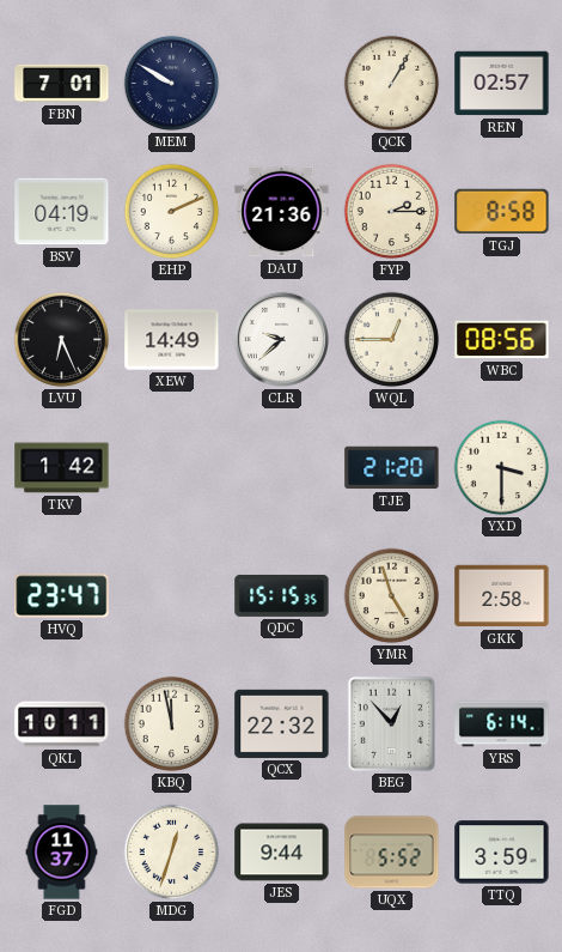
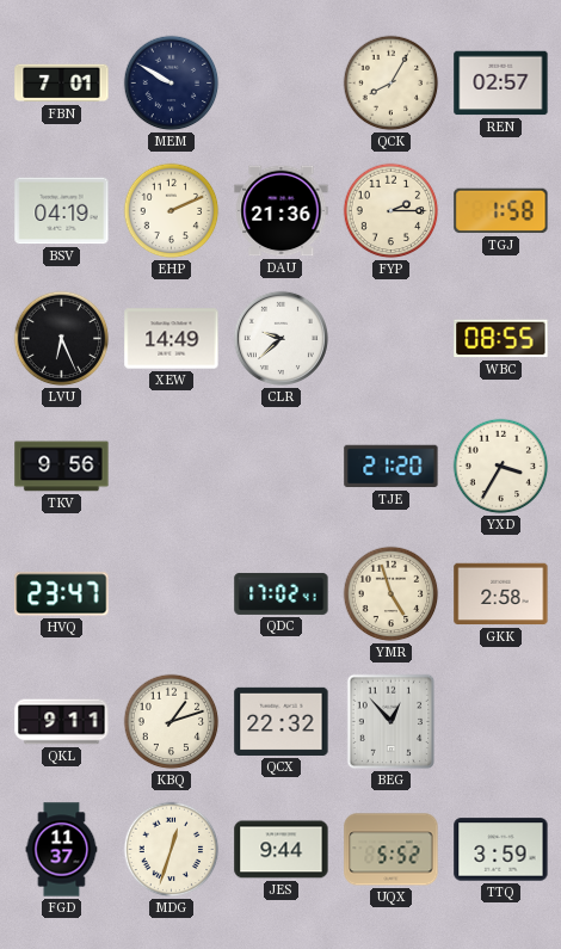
QCK: 1:05 -> 8:05
TGJ: 8:58 -> 1:58
WQL: 12:45 -> none
WBC: 08:56 -> 08:55
TKV: 1:42 -> 9:56
YXD: 3:30 -> 3:35
QDC: 15:15 -> 17:02
QKL: 10:11 -> 9:11
KBQ: 11:58 -> 1:12
YRS: 6:14 -> none
